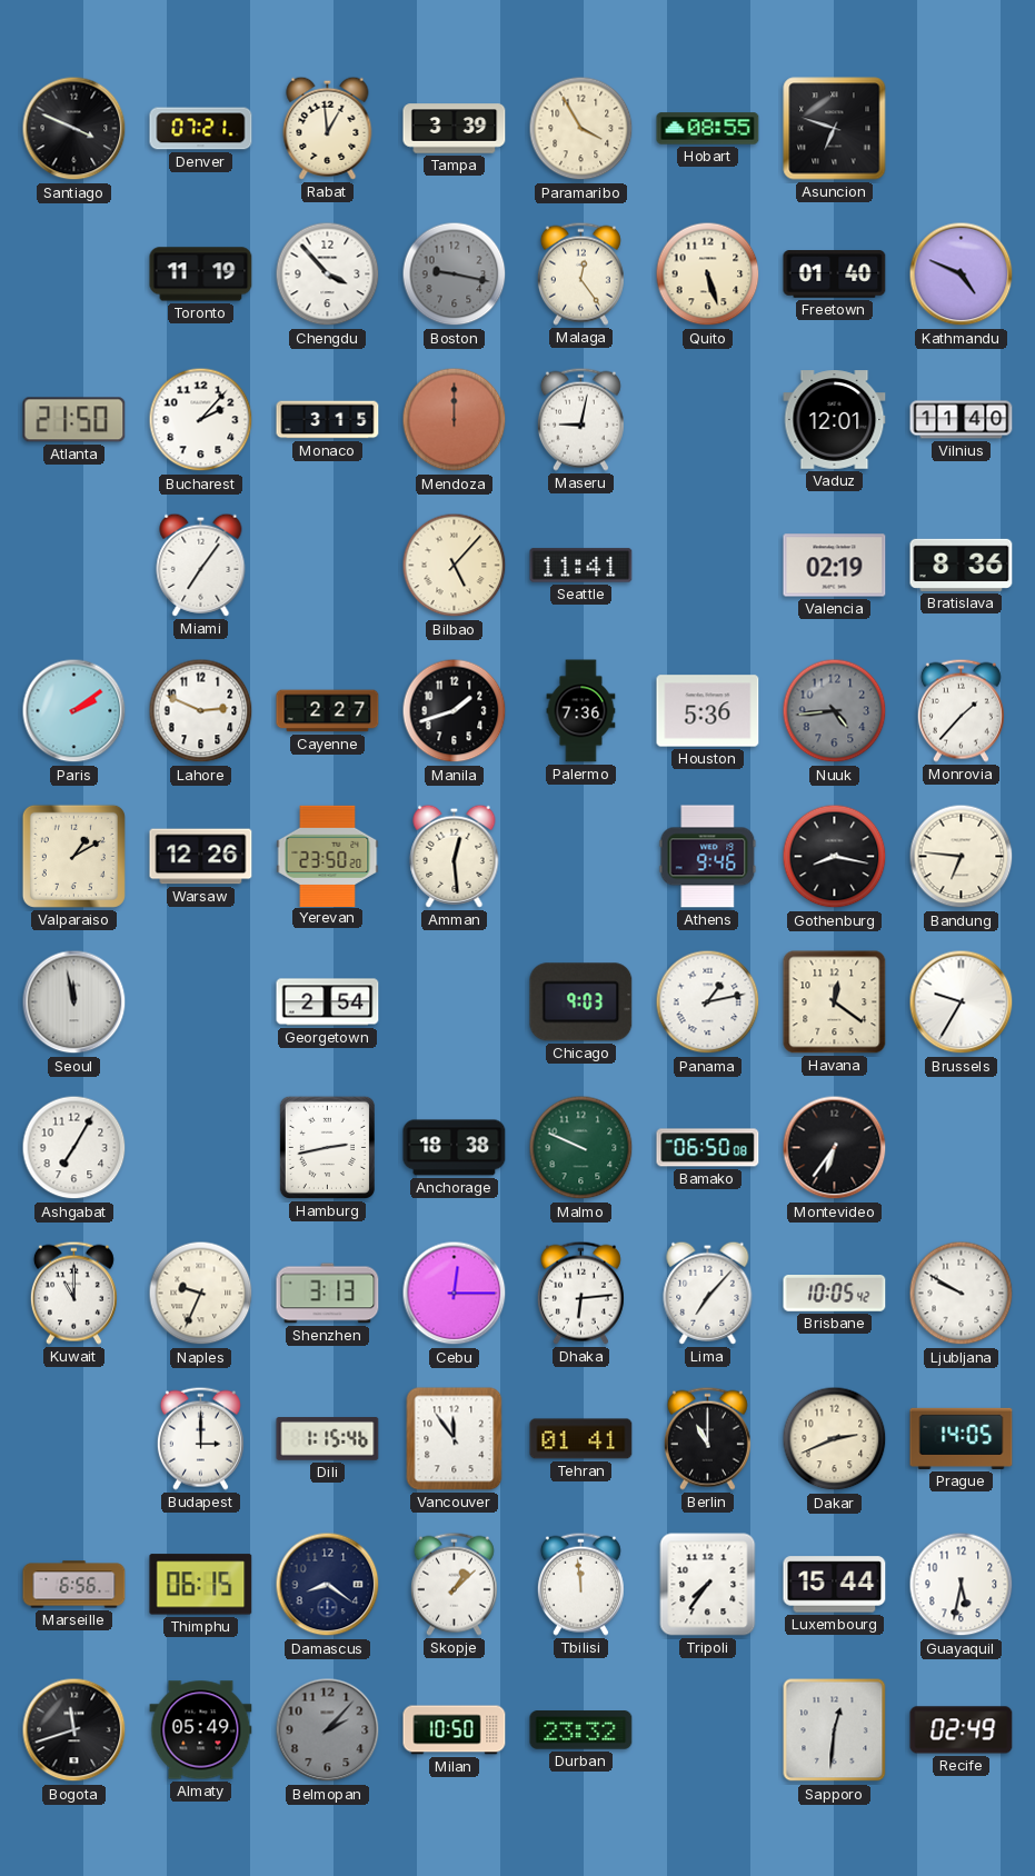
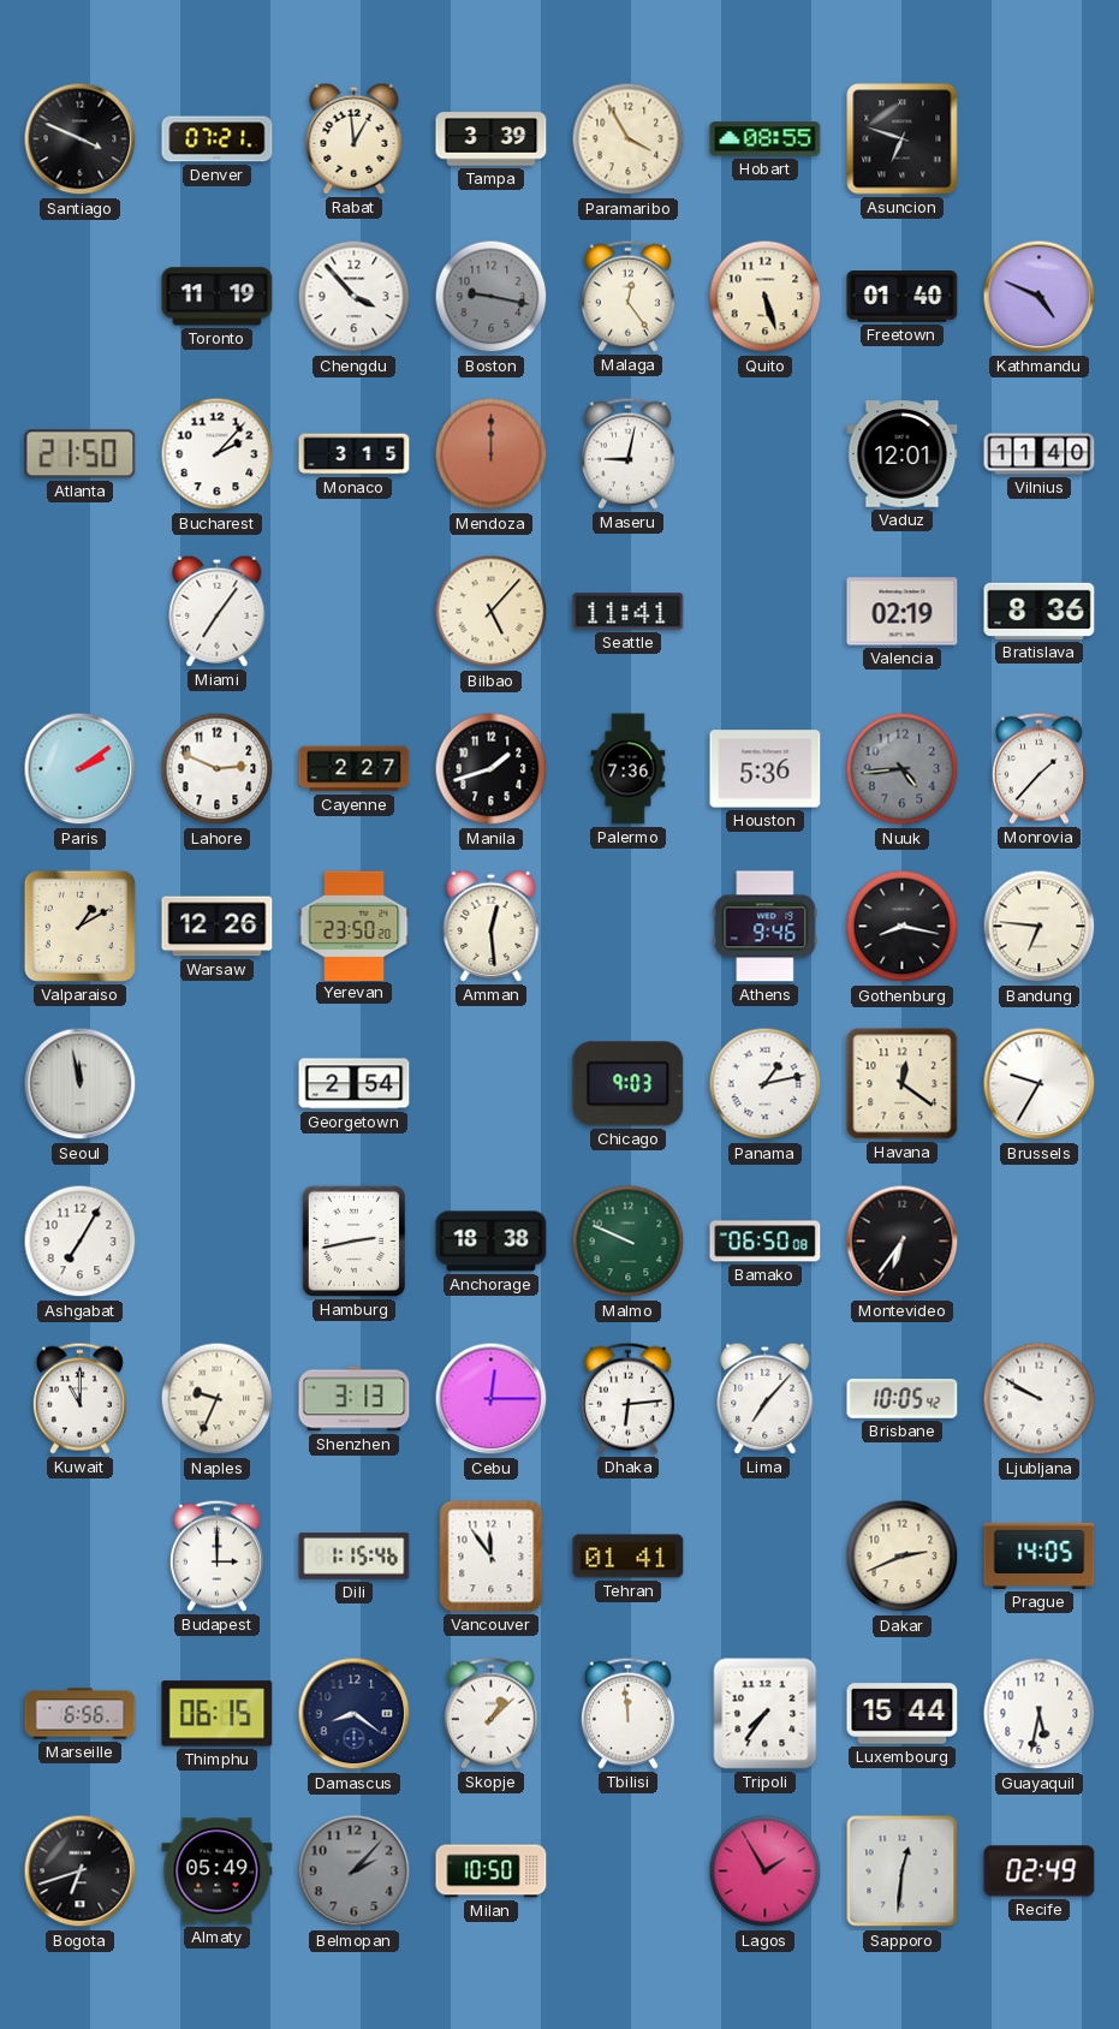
Berlin: 11:00 -> none
Bogota: 11:42 -> 6:42
Durban: 23:32 -> none
Lagos: none -> 1:55
